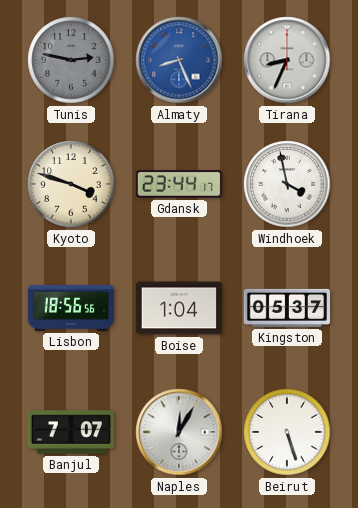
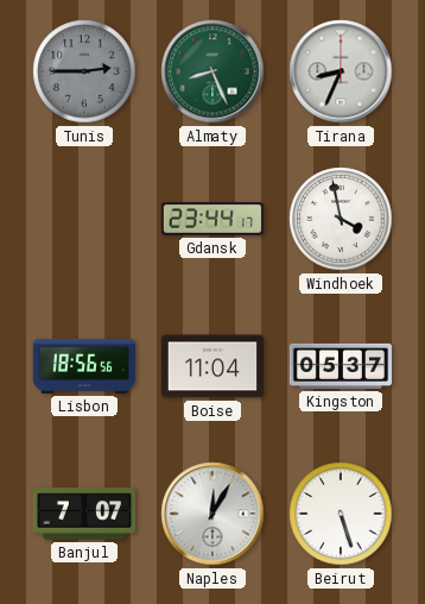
Tunis: 2:47 -> 2:45
Almaty dial: blue -> green
Kyoto: 3:48 -> none
Boise: 1:04 -> 11:04
